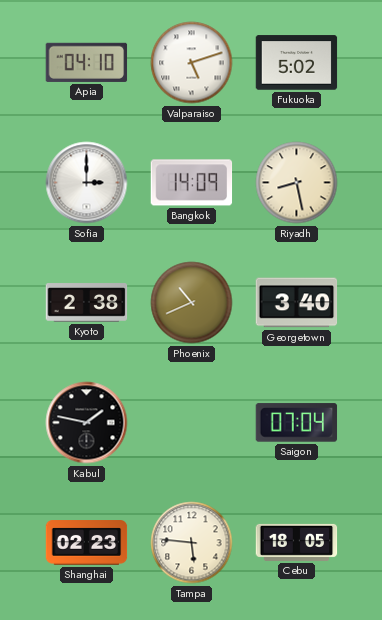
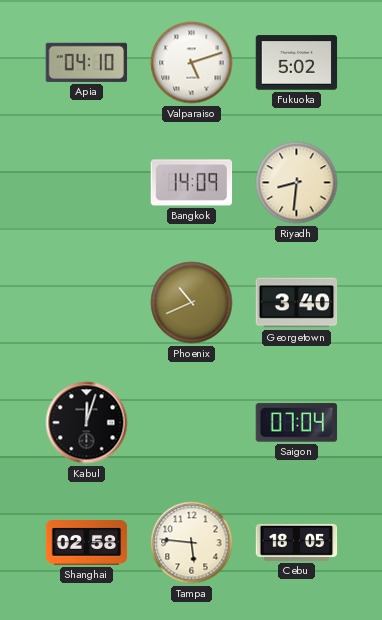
Sofia: 3:00 -> none
Riyadh: 8:28 -> 8:31
Kyoto: 2:38 -> none
Kabul: 1:47 -> 12:03
Shanghai: 02:23 -> 02:58
